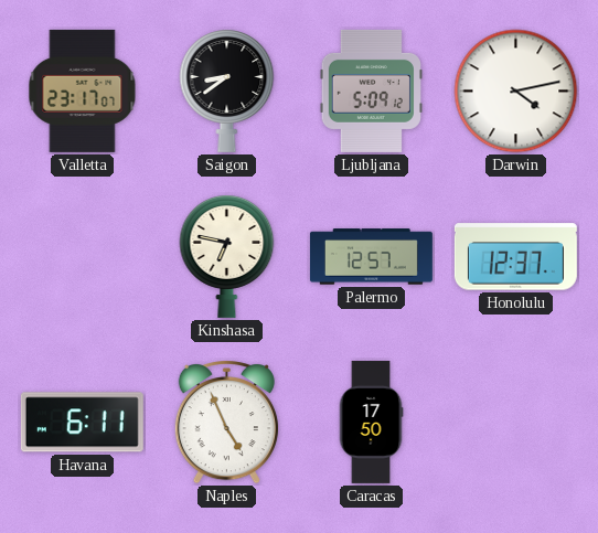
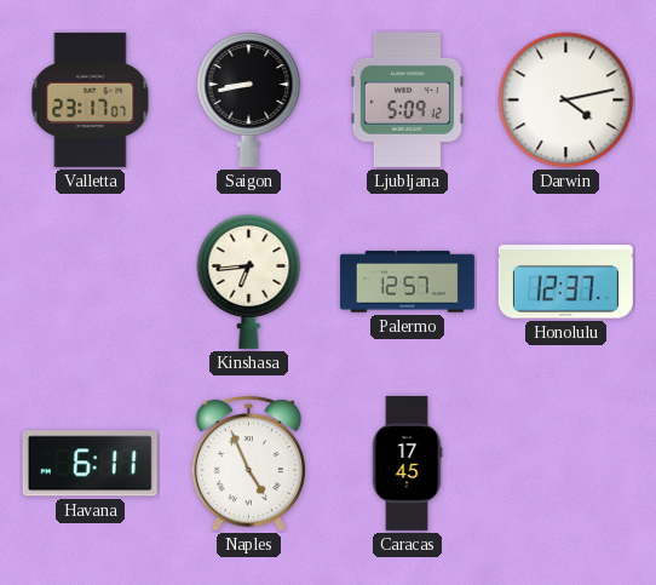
Saigon: 8:39 -> 8:43
Kinshasa: 6:47 -> 6:44
Caracas: 17:50 -> 17:45
